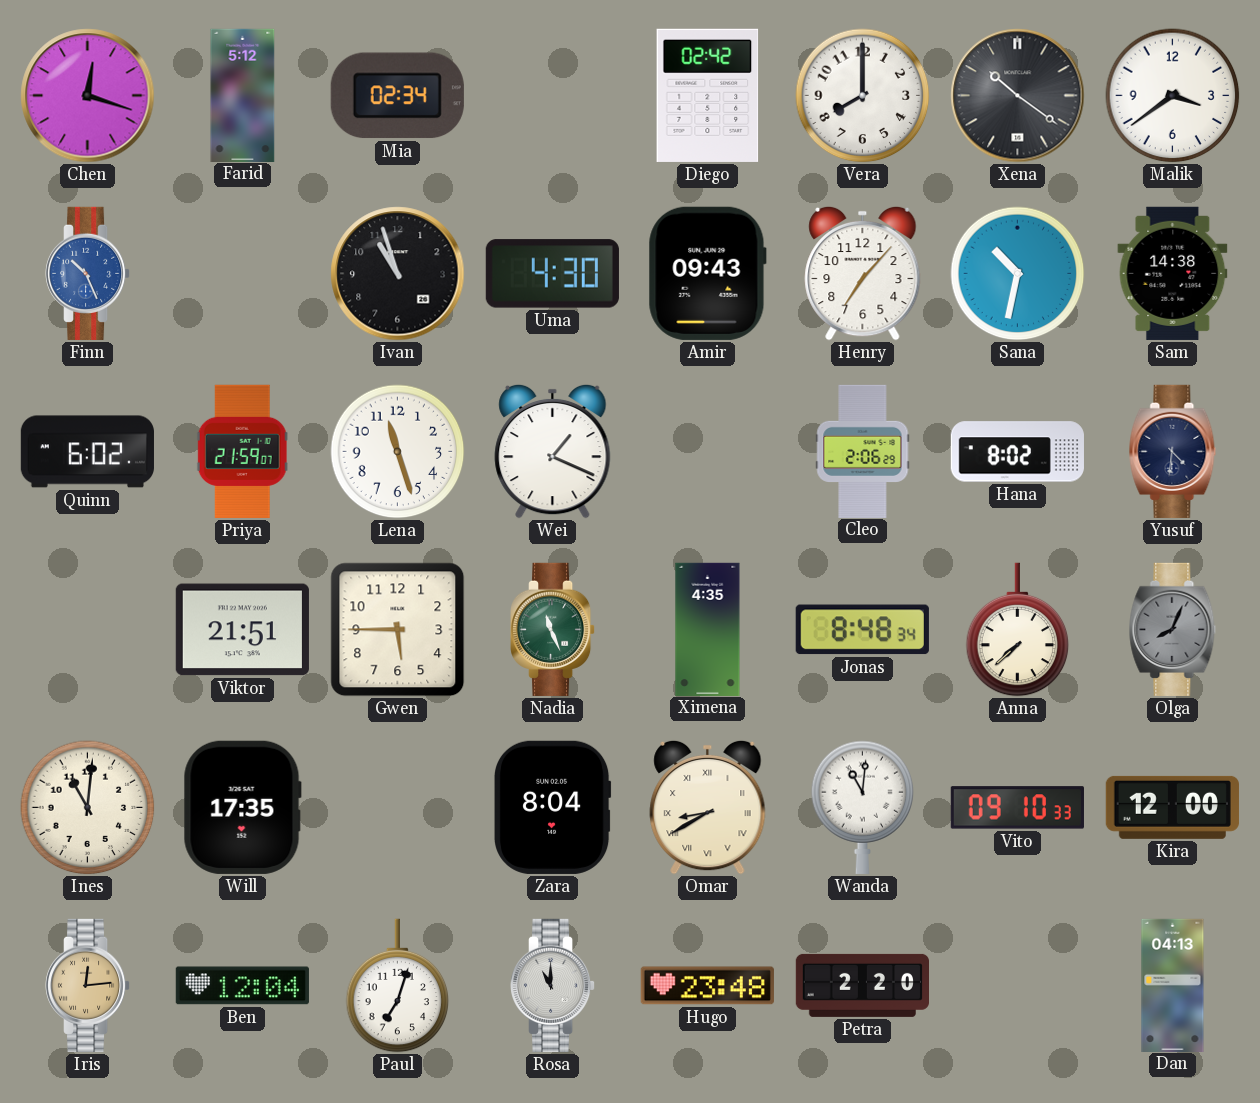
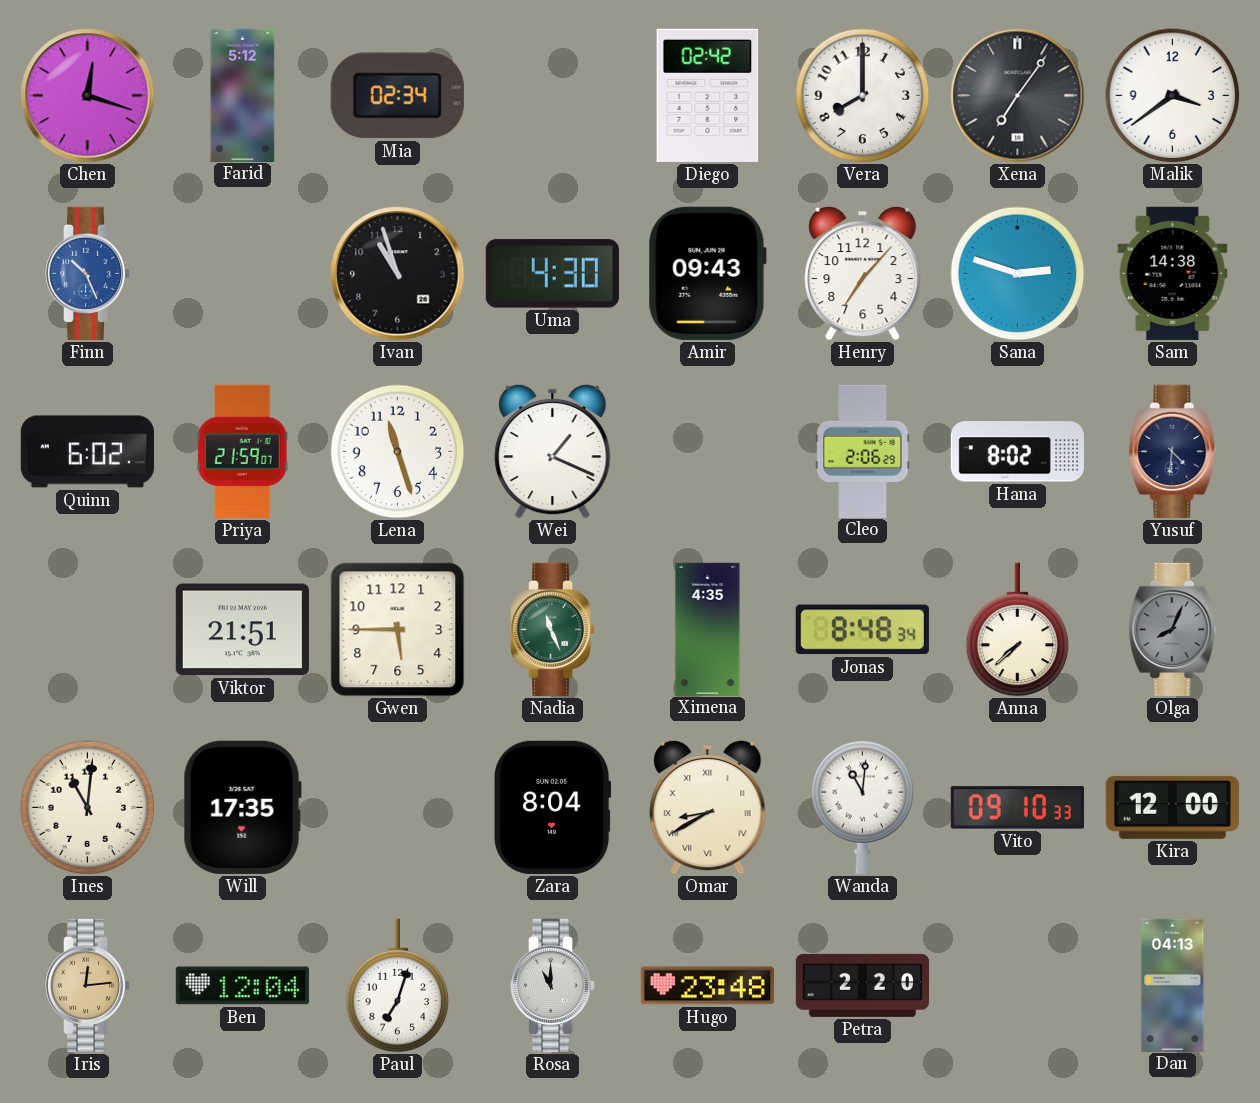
Xena: 10:21 -> 7:06
Sana: 10:32 -> 2:48
